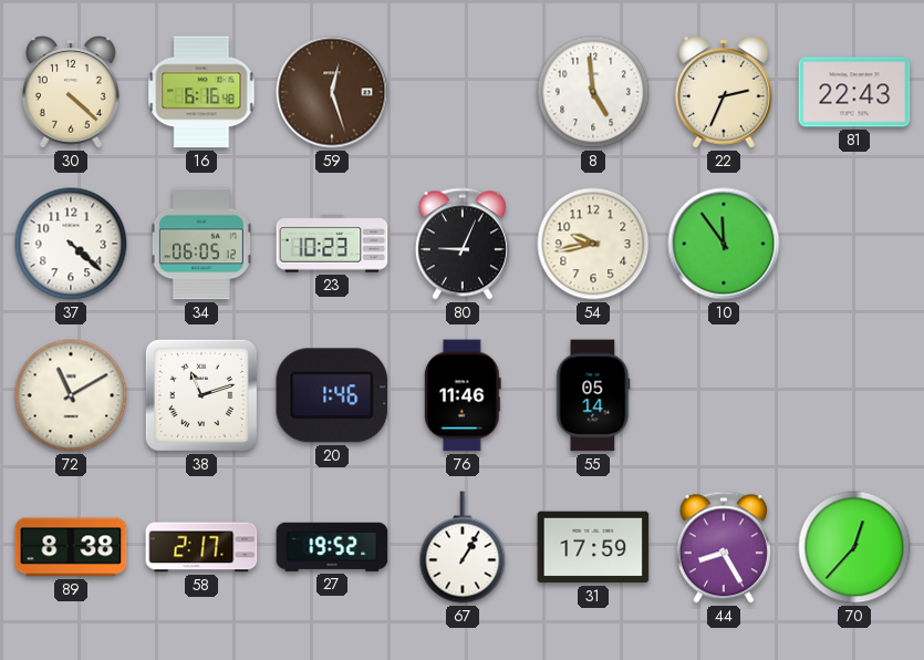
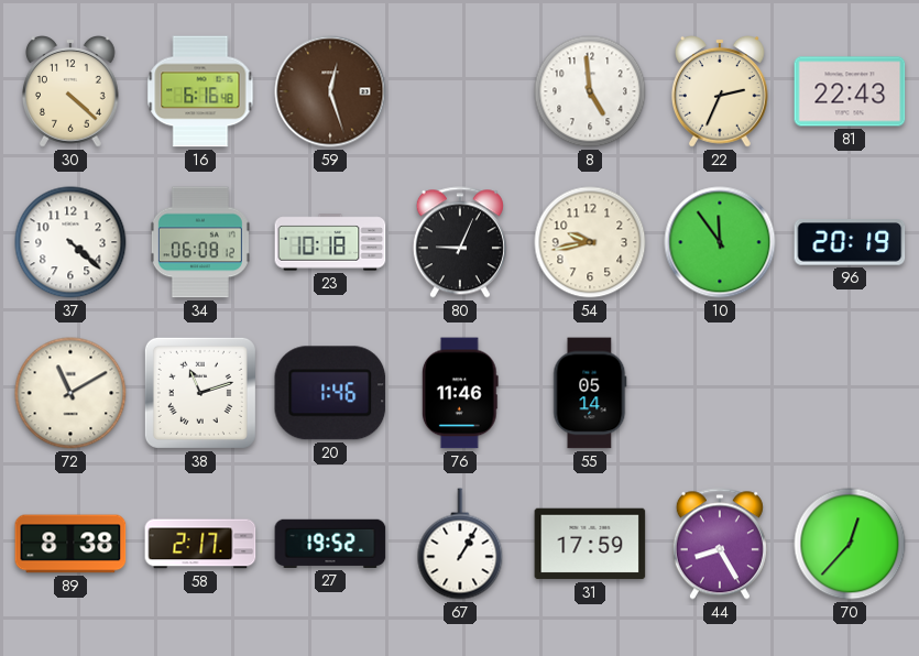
34: 06:05 -> 06:08
23: 10:23 -> 10:18
96: none -> 20:19
